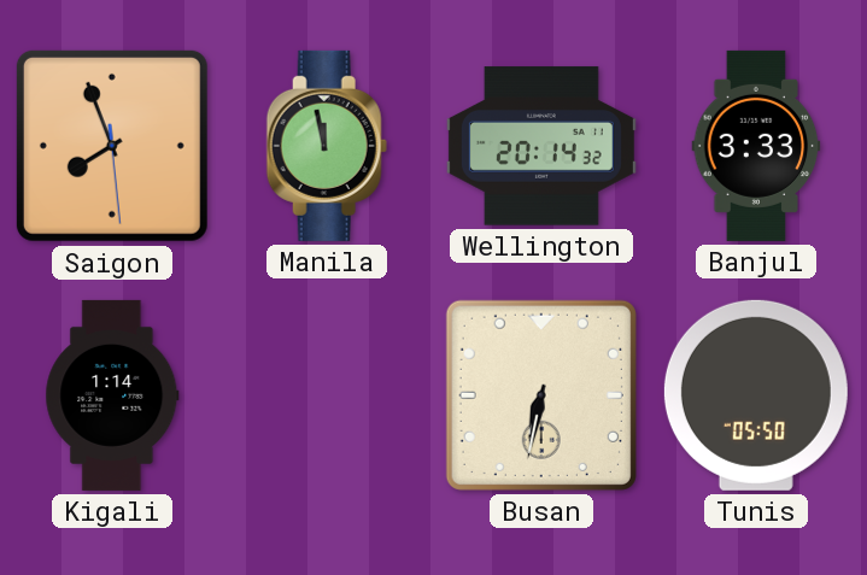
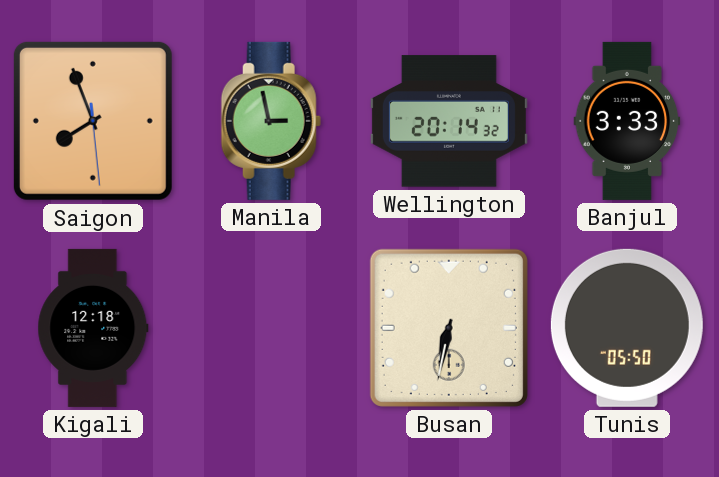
Manila: 11:58 -> 2:58
Kigali: 1:14 -> 12:18
